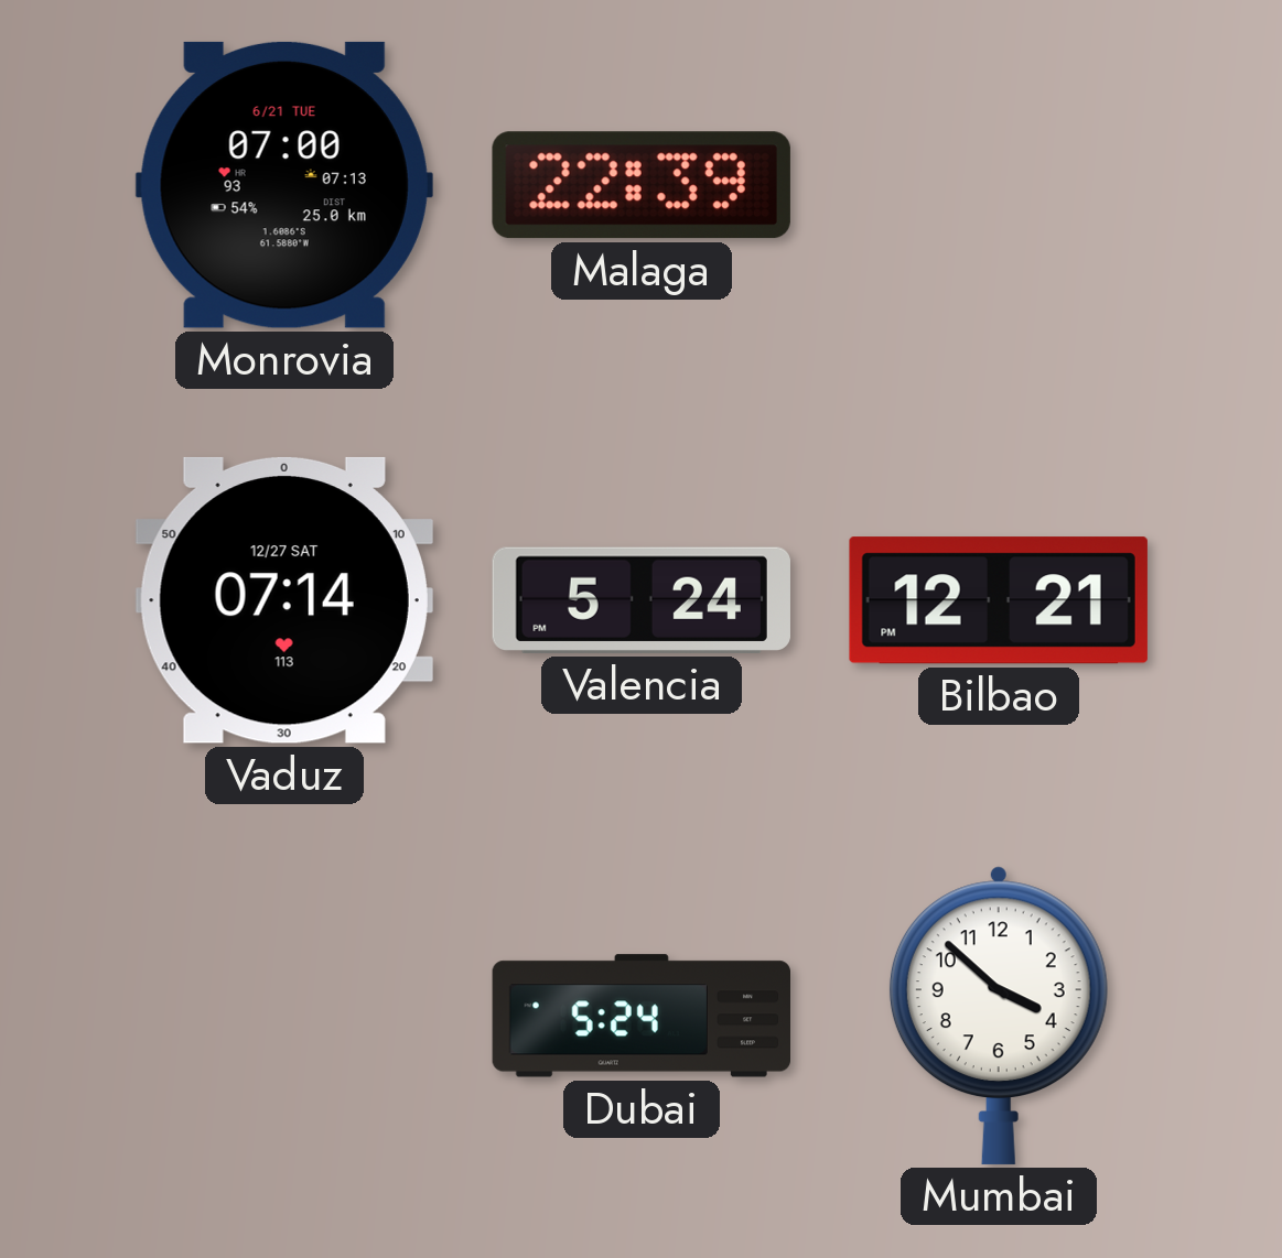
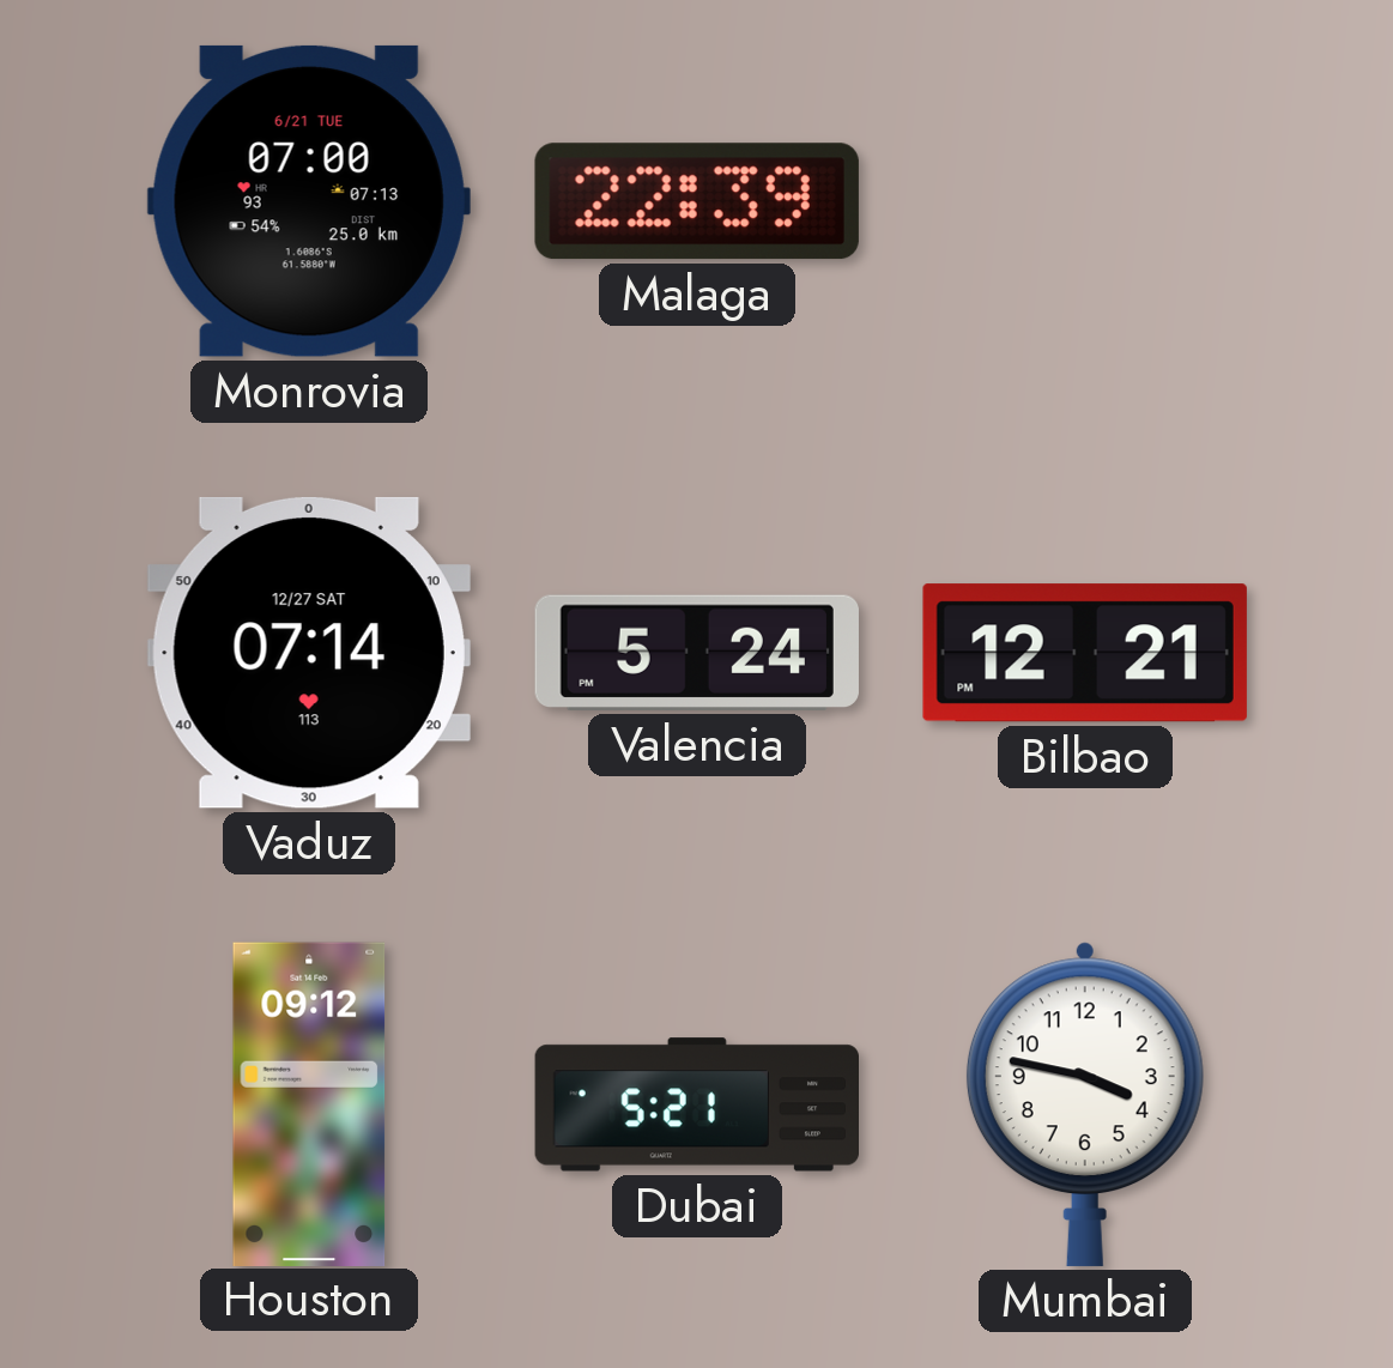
Houston: none -> 09:12
Dubai: 5:24 -> 5:21
Mumbai: 3:52 -> 3:47
